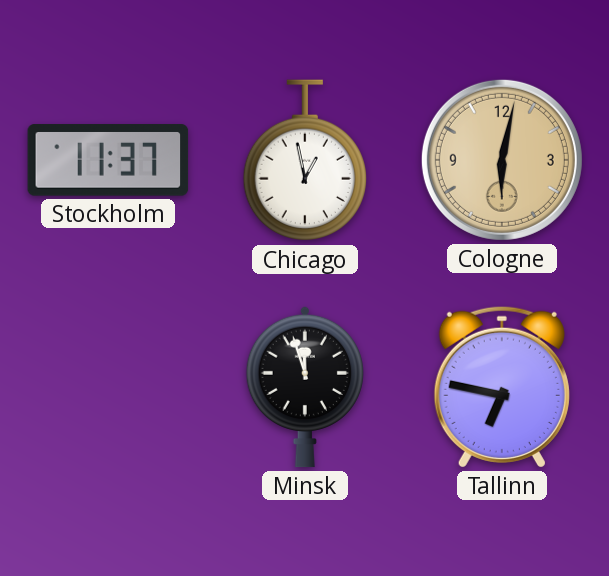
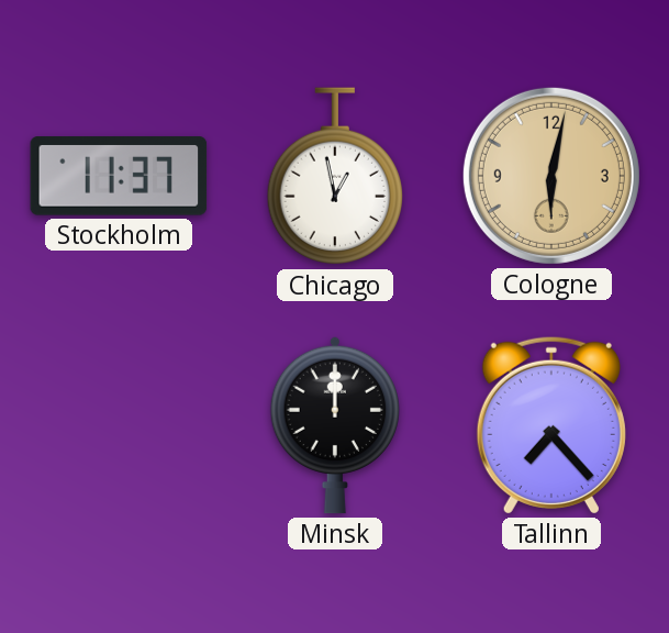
Minsk: 11:57 -> 12:00
Tallinn: 6:47 -> 7:23
